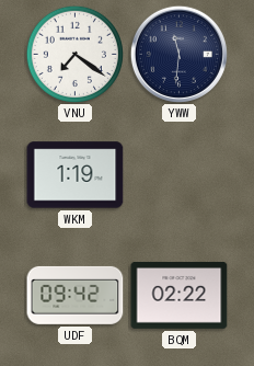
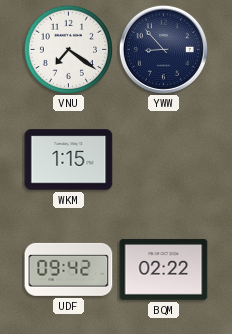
YWW: 11:31 -> 8:53
WKM: 1:19 -> 1:15
